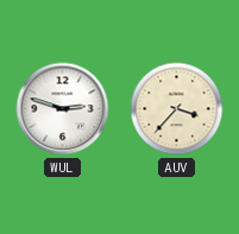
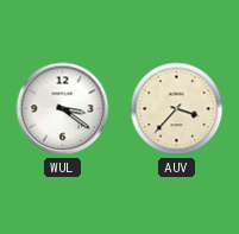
WUL: 2:48 -> 3:21
